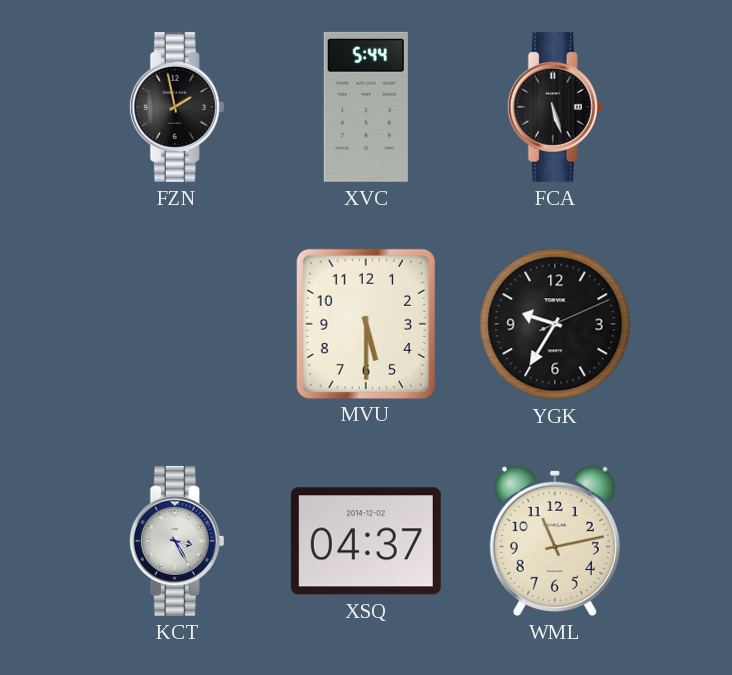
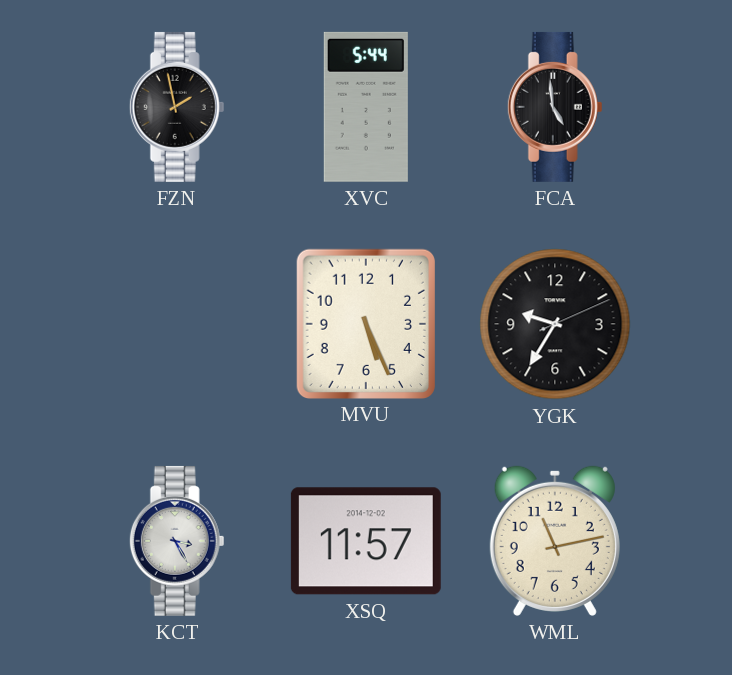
FCA: 5:27 -> 4:59
MVU: 5:30 -> 5:26
XSQ: 04:37 -> 11:57
